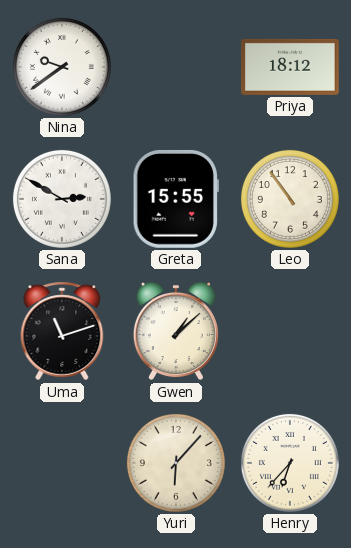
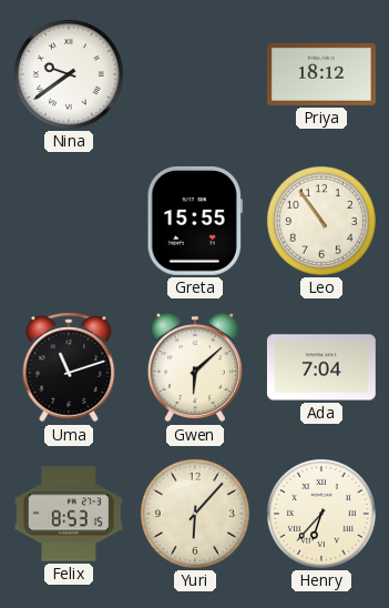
Sana: 2:50 -> none
Gwen: 1:08 -> 6:08
Ada: none -> 7:04
Felix: none -> 8:53
